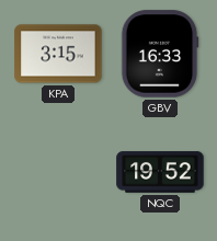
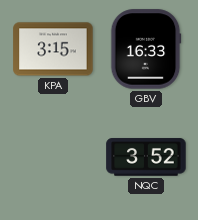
NQC: 19:52 -> 3:52
